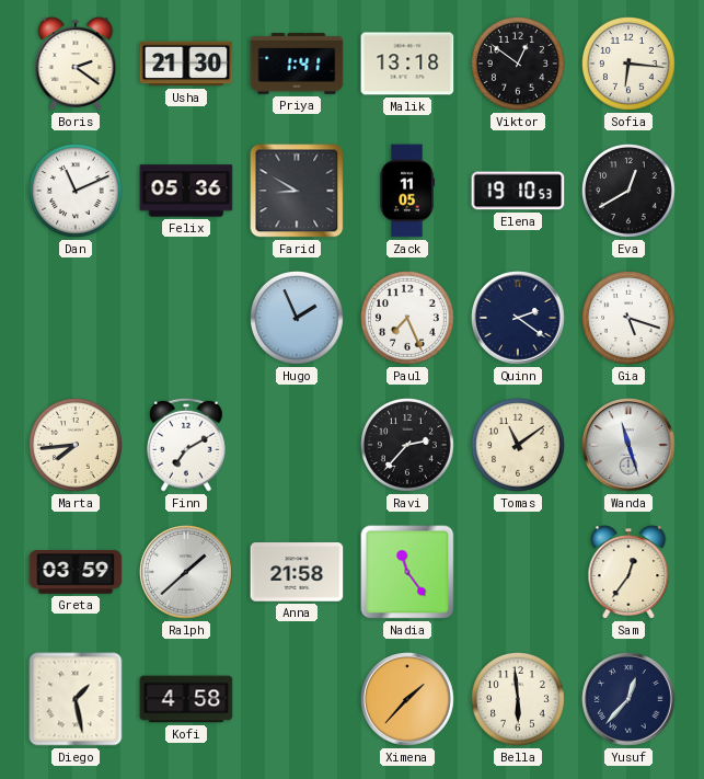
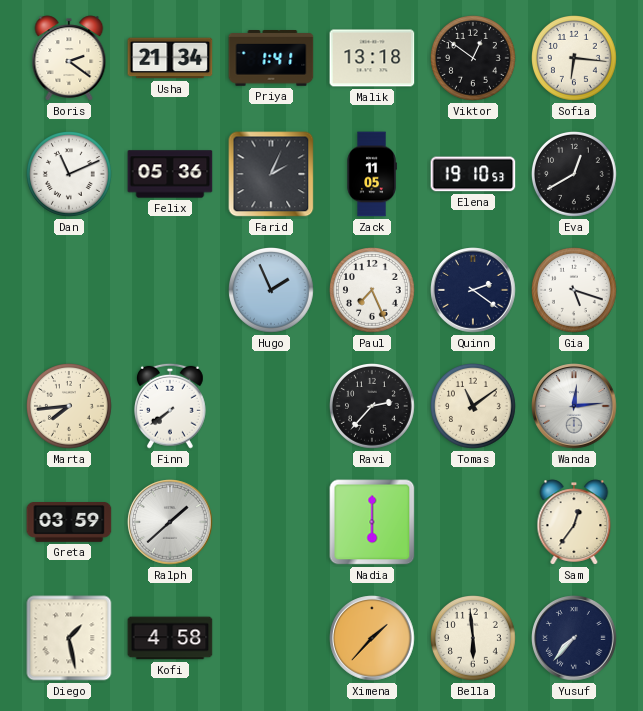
Usha: 21:30 -> 21:34
Farid: 8:50 -> 2:04
Finn: 7:10 -> 7:39
Wanda: 11:27 -> 12:14
Anna: 21:58 -> none
Nadia: 11:24 -> 6:00
Yusuf: 12:37 -> 7:37
